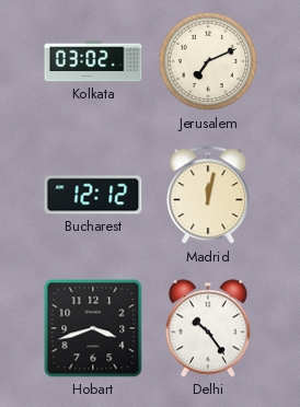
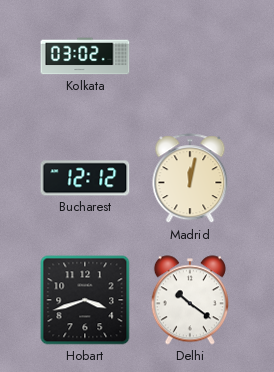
Jerusalem: 7:11 -> none
Delhi: 10:24 -> 10:21
